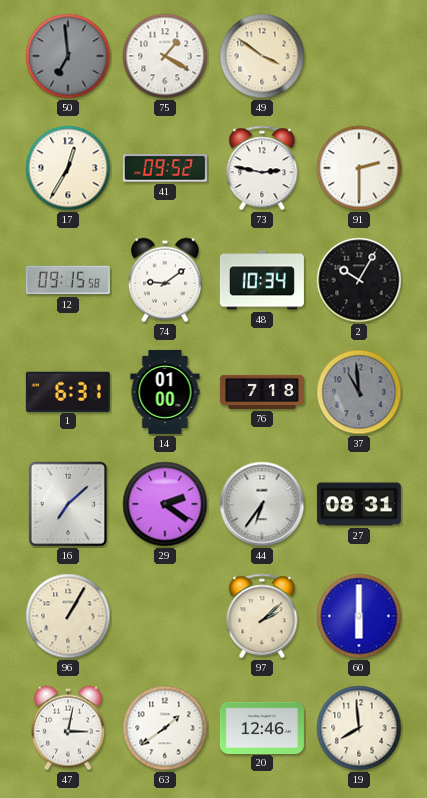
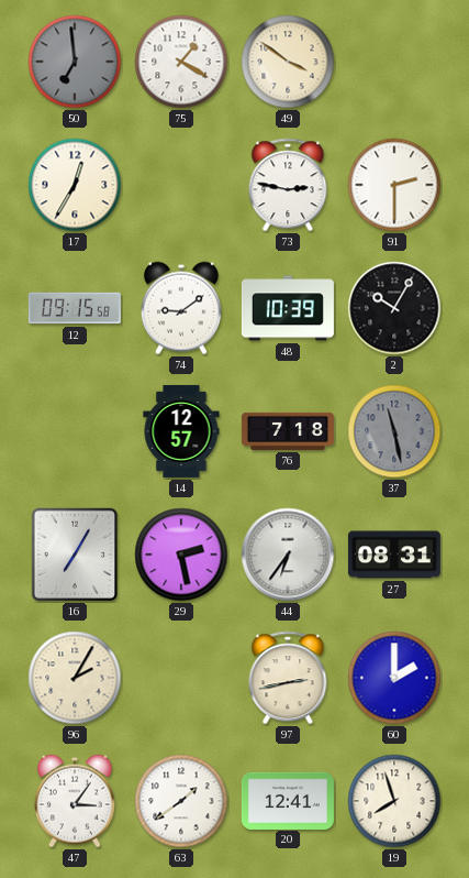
41: 09:52 -> none
48: 10:34 -> 10:39
1: 6:31 -> none
14: 01:00 -> 12:57
37: 10:59 -> 11:28
16: 7:08 -> 7:05
29: 2:21 -> 2:28
96: 1:05 -> 2:05
97: 2:08 -> 2:43
60: 6:00 -> 2:00
47: 3:02 -> 3:06
20: 12:46 -> 12:41
19: 7:59 -> 7:57
